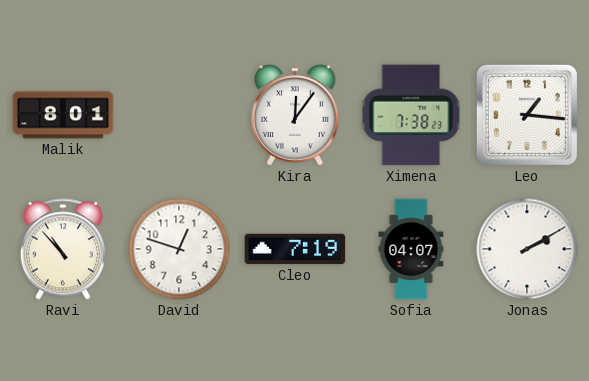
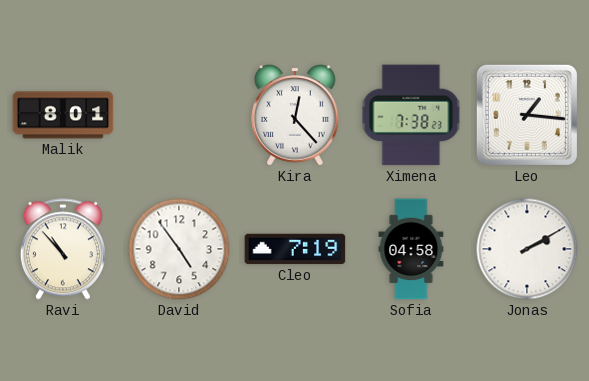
Kira: 12:06 -> 12:23
David: 12:48 -> 4:54
Sofia: 04:07 -> 04:58
